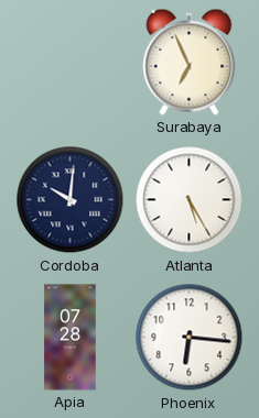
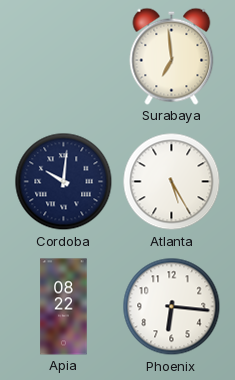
Surabaya: 6:56 -> 6:59
Apia: 07:28 -> 08:22
